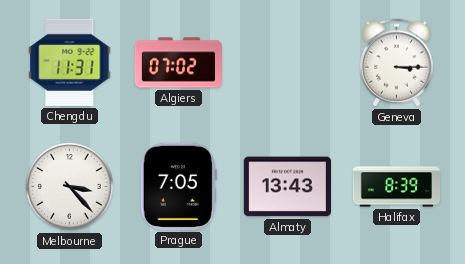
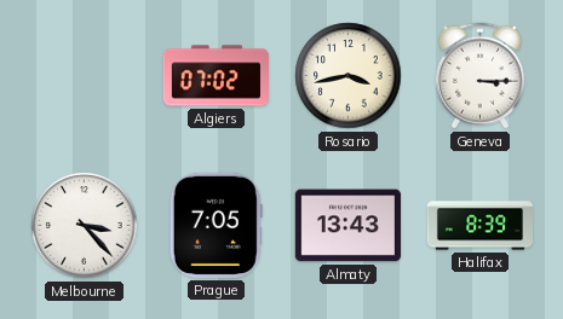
Chengdu: 11:31 -> none
Rosario: none -> 3:43
